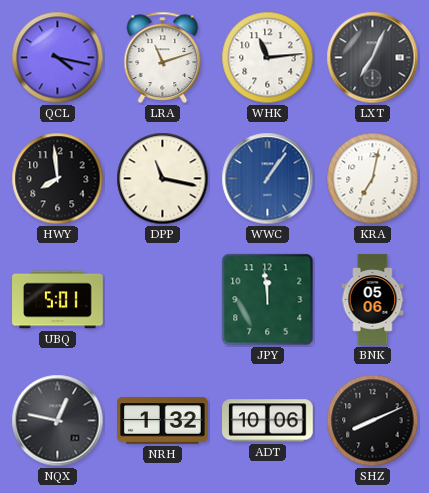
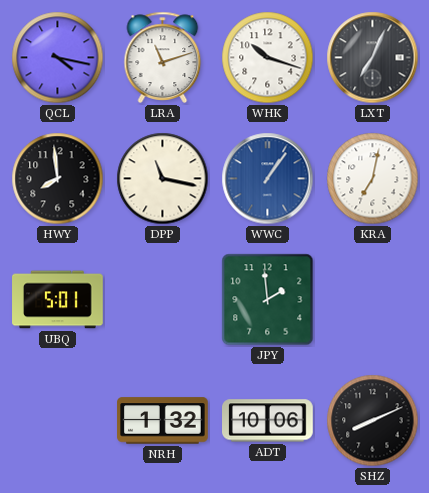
WHK: 11:14 -> 10:18
JPY: 11:59 -> 1:59
BNK: 05:06 -> none
NQX: 12:47 -> none
